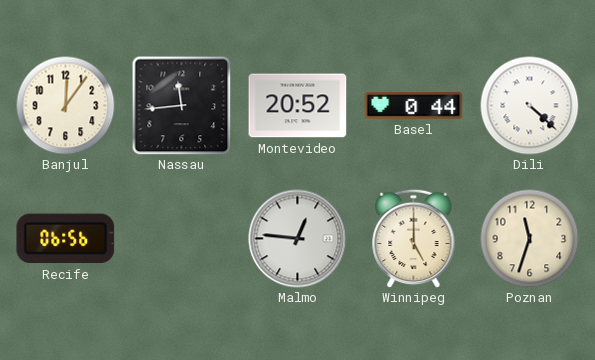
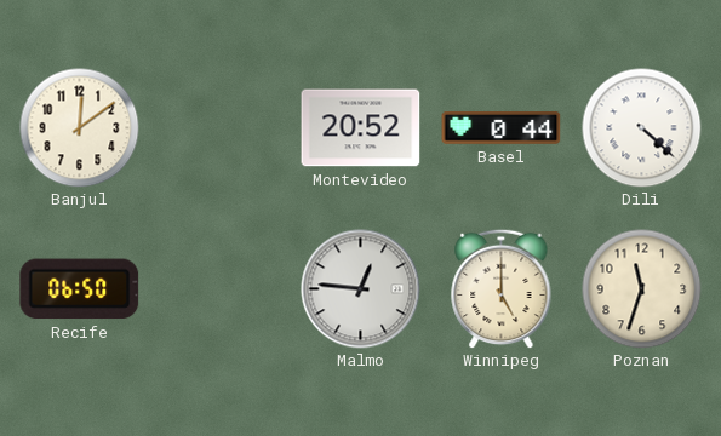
Banjul: 12:06 -> 12:09
Nassau: 11:44 -> none
Recife: 06:56 -> 06:50
